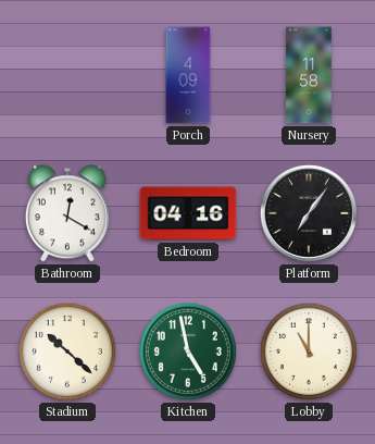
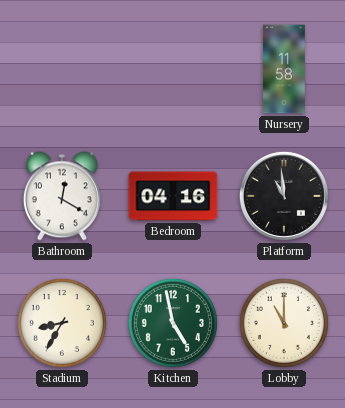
Porch: 4:09 -> none
Platform: 7:06 -> 10:59
Stadium: 10:22 -> 8:35
